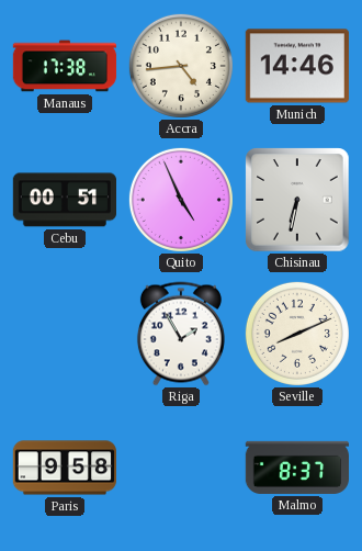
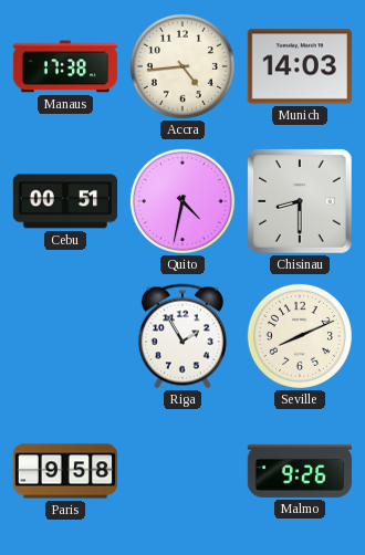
Munich: 14:46 -> 14:03
Quito: 4:56 -> 4:32
Chisinau: 6:32 -> 8:30
Malmo: 8:37 -> 9:26
